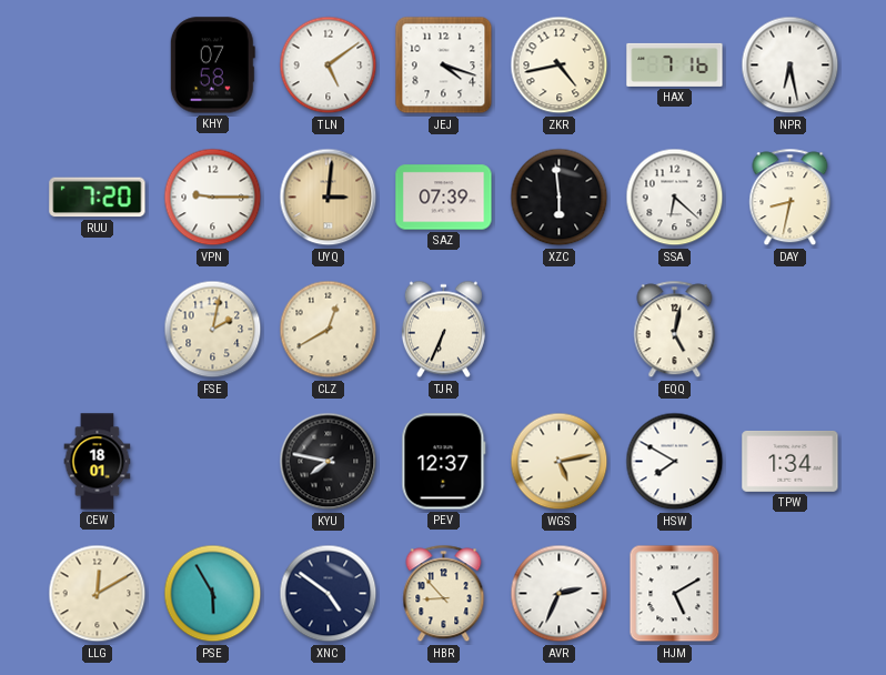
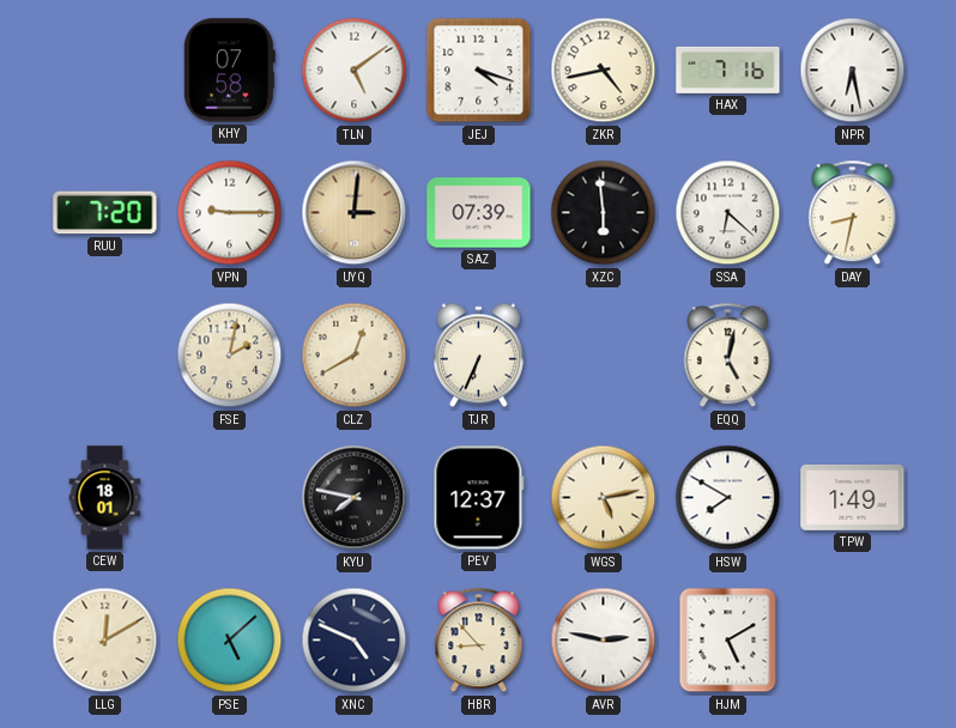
TPW: 1:34 -> 1:49
PSE: 5:55 -> 5:08
XNC: 4:51 -> 4:49
AVR: 2:34 -> 2:47
